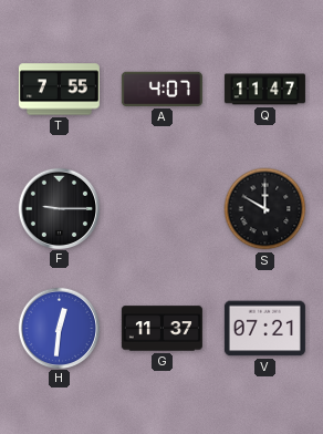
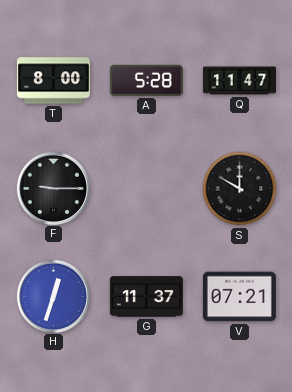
T: 7:55 -> 8:00
A: 4:07 -> 5:28
H: 12:31 -> 12:33
